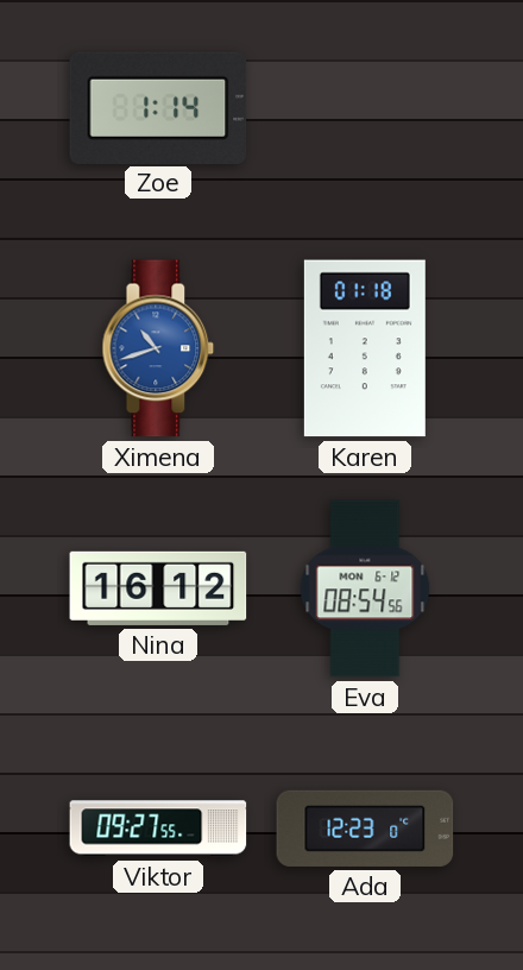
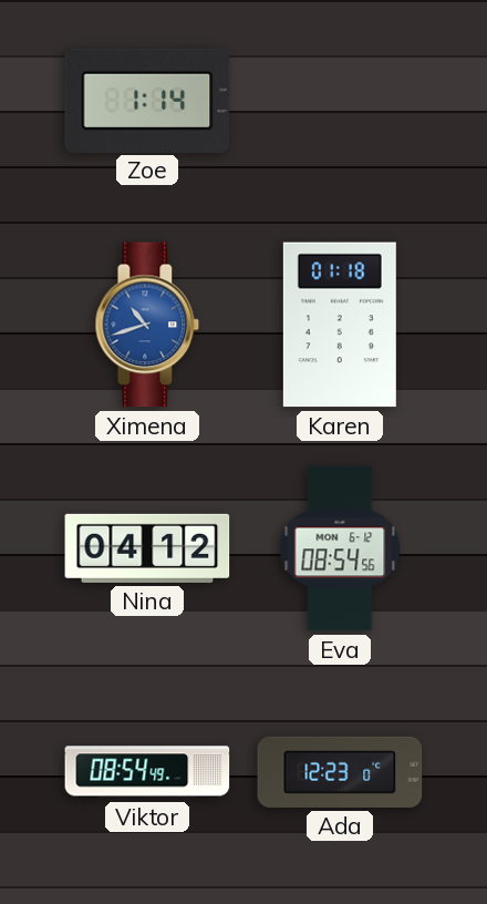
Nina: 16:12 -> 04:12
Viktor: 09:27 -> 08:54
